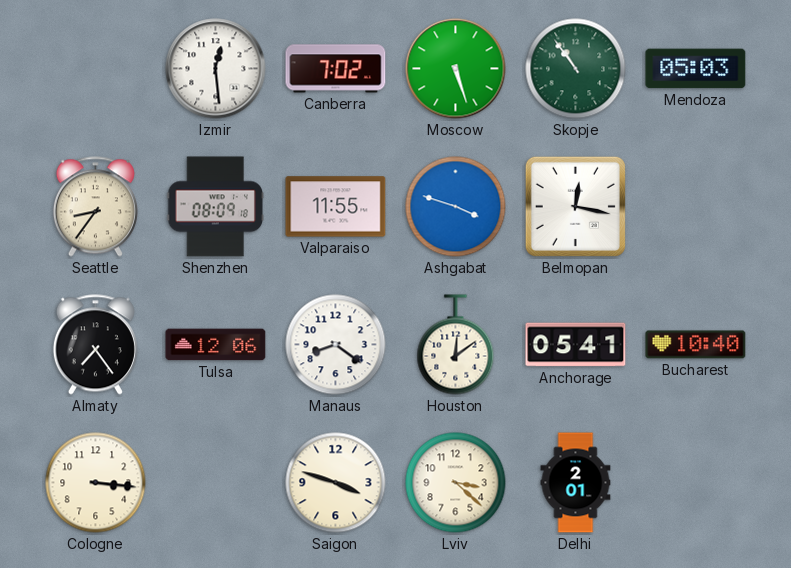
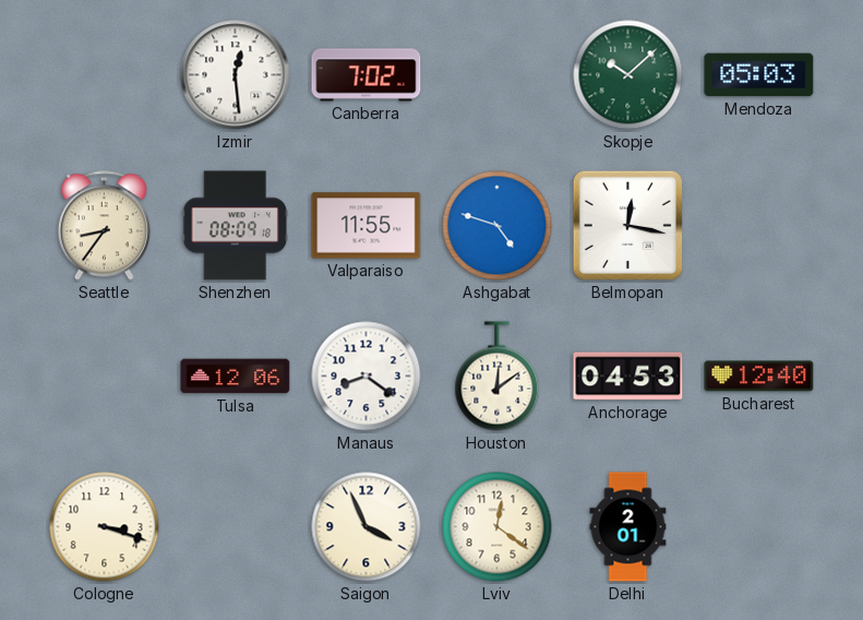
Moscow: 5:27 -> none
Skopje: 10:54 -> 10:08
Ashgabat: 3:48 -> 4:48
Almaty: 7:24 -> none
Anchorage: 05:41 -> 04:53
Bucharest: 10:40 -> 12:40
Cologne: 3:16 -> 3:18
Saigon: 3:48 -> 3:56
Lviv: 3:22 -> 12:21
